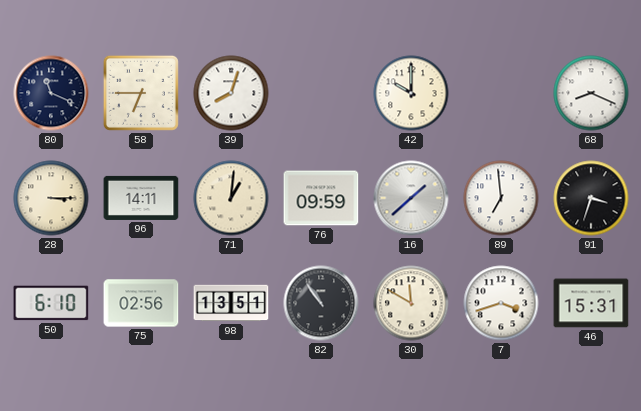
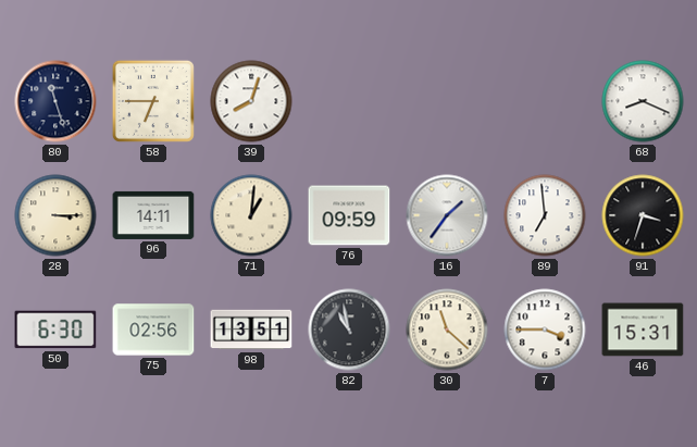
80: 11:19 -> 11:27
42: 10:00 -> none
16: 1:38 -> 1:36
50: 6:10 -> 6:30
82: 10:54 -> 10:58
30: 11:50 -> 11:22
7: 3:42 -> 3:45
